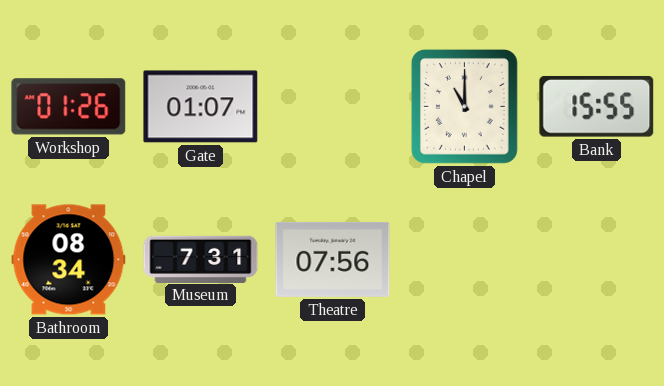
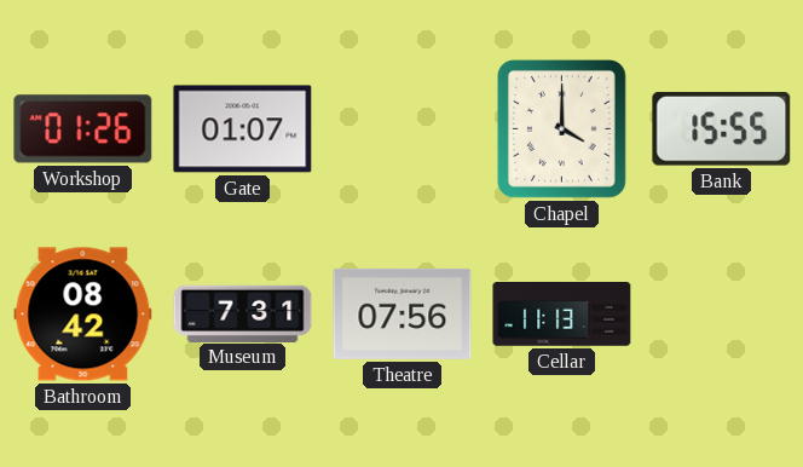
Chapel: 11:00 -> 4:00
Bathroom: 08:34 -> 08:42
Cellar: none -> 11:13
